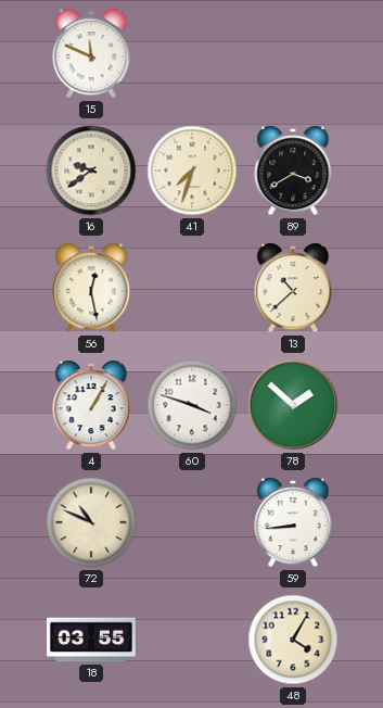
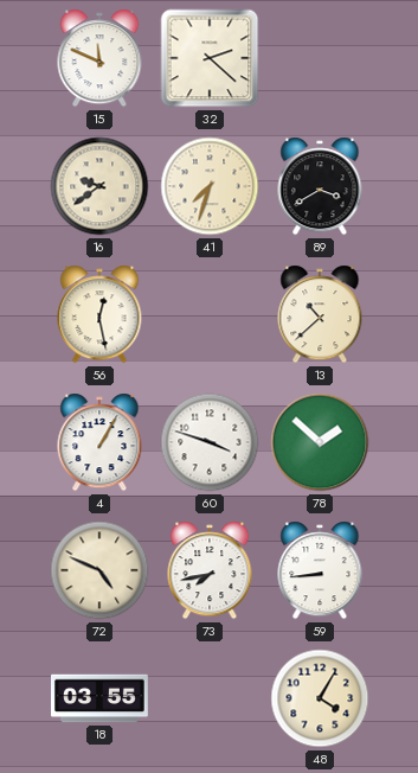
32: none -> 2:22
72: 10:49 -> 4:49
73: none -> 7:43
